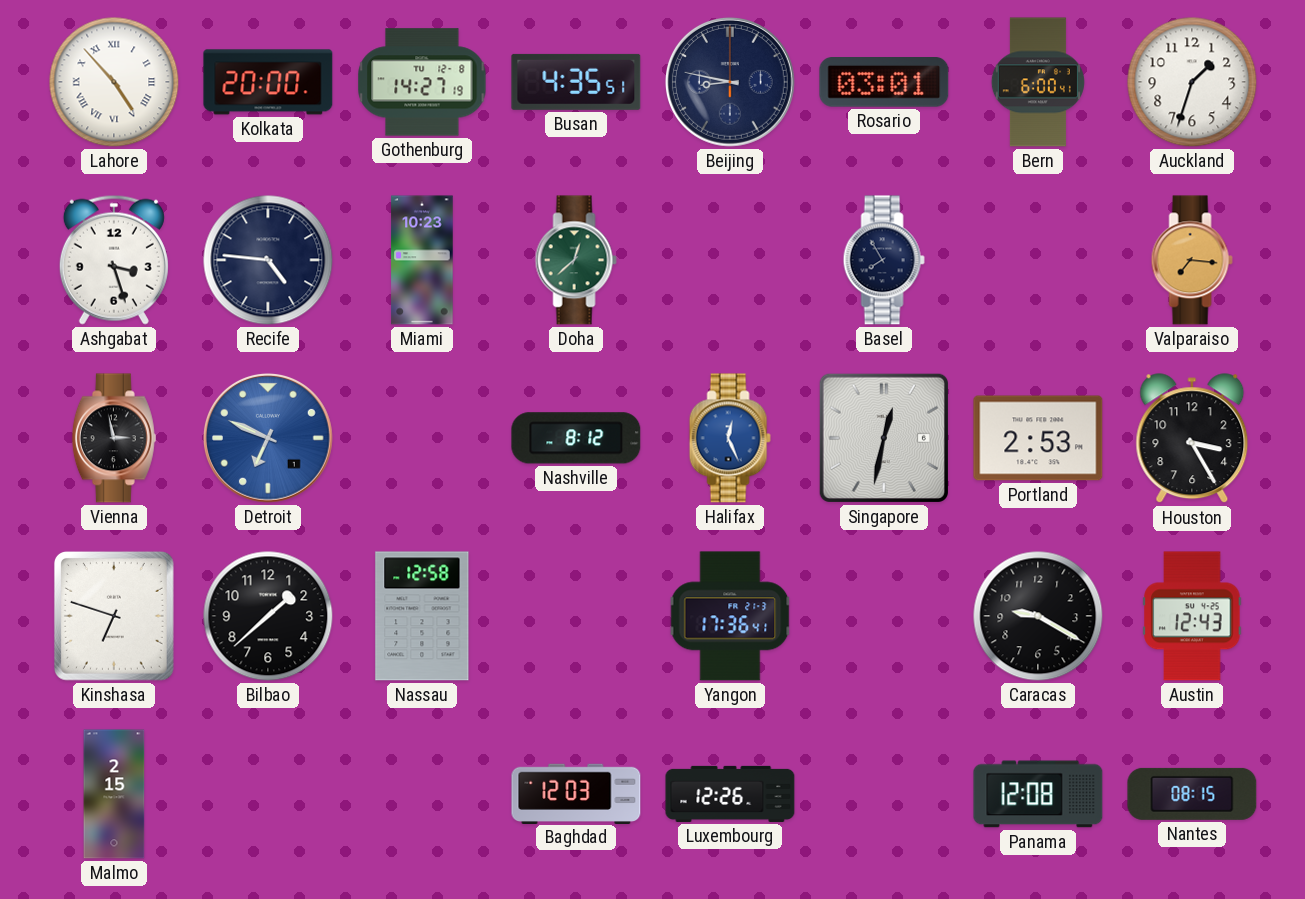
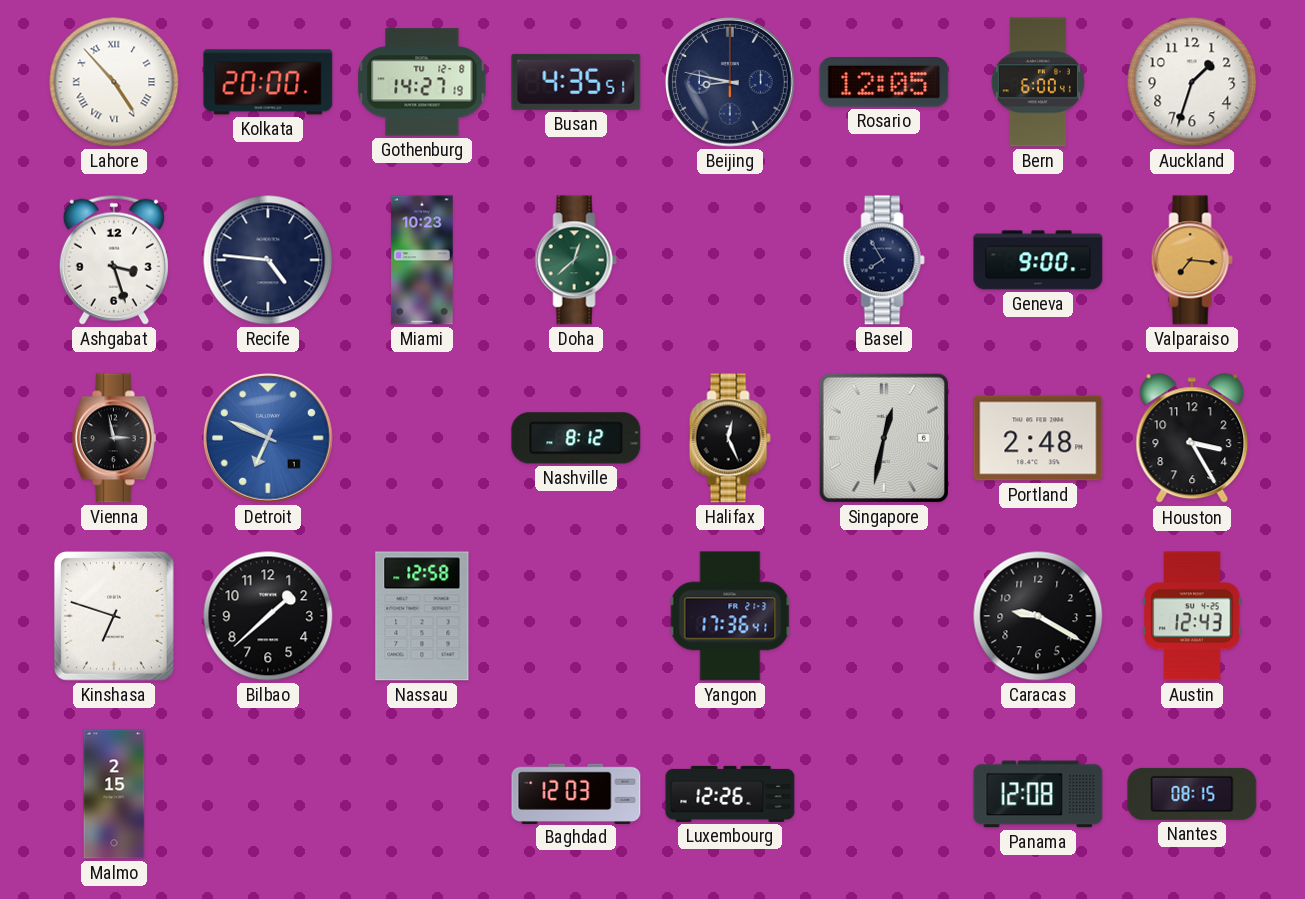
Rosario: 03:01 -> 12:05
Geneva: none -> 9:00
Halifax dial: blue -> black
Portland: 2:53 -> 2:48
